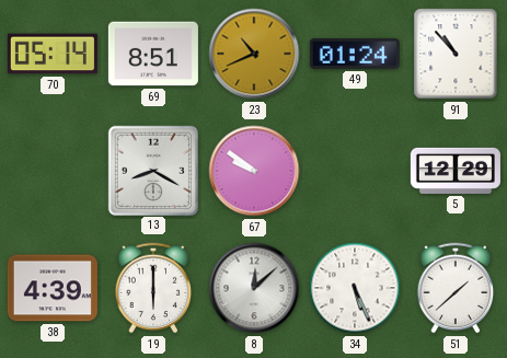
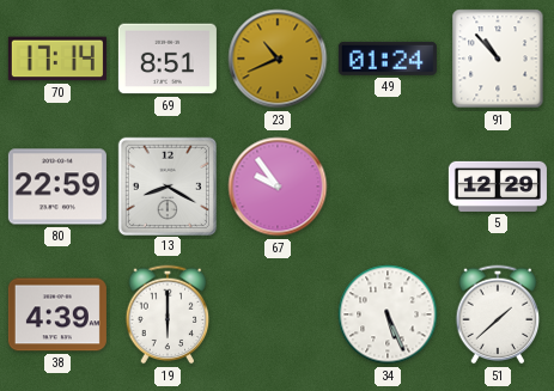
70: 05:14 -> 17:14
80: none -> 22:59
67: 9:51 -> 9:54
8: 12:08 -> none
